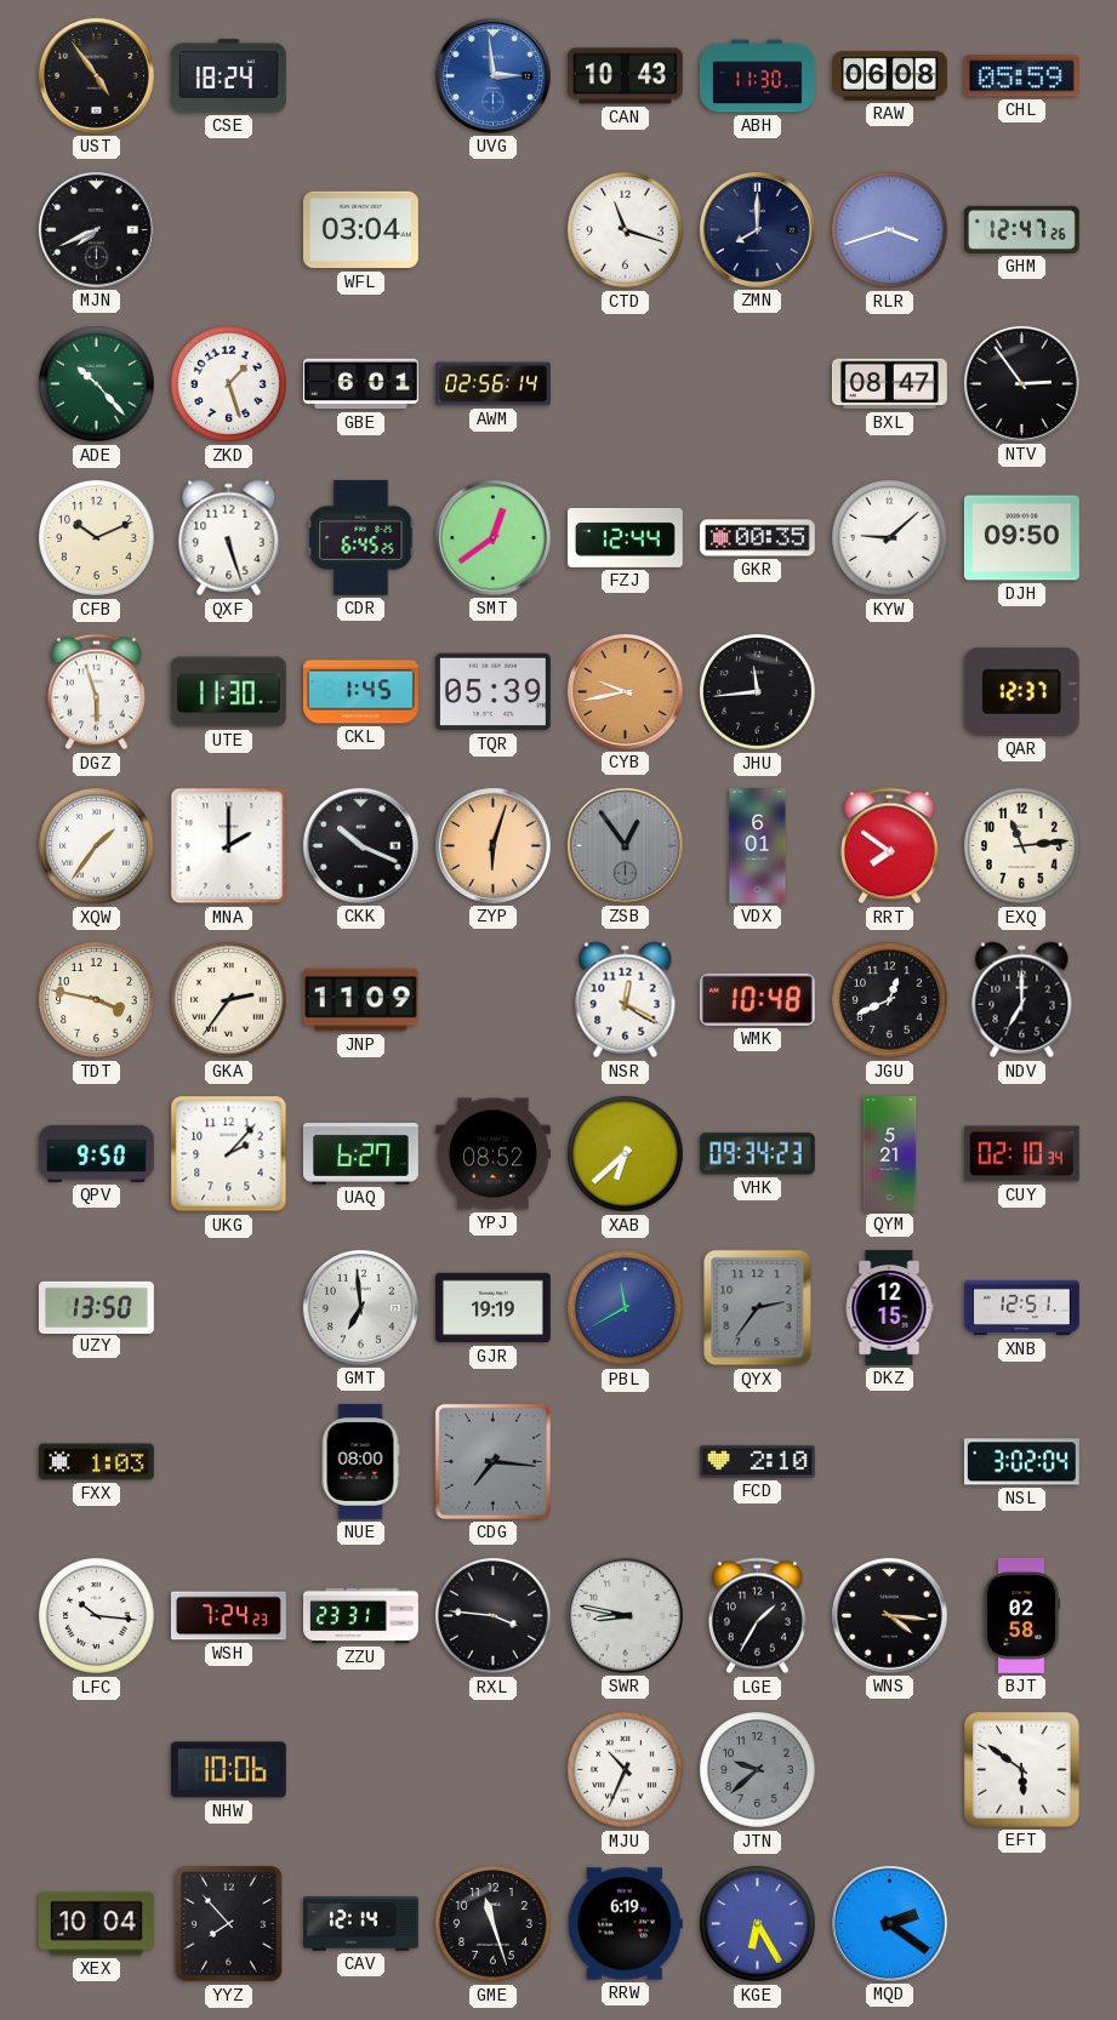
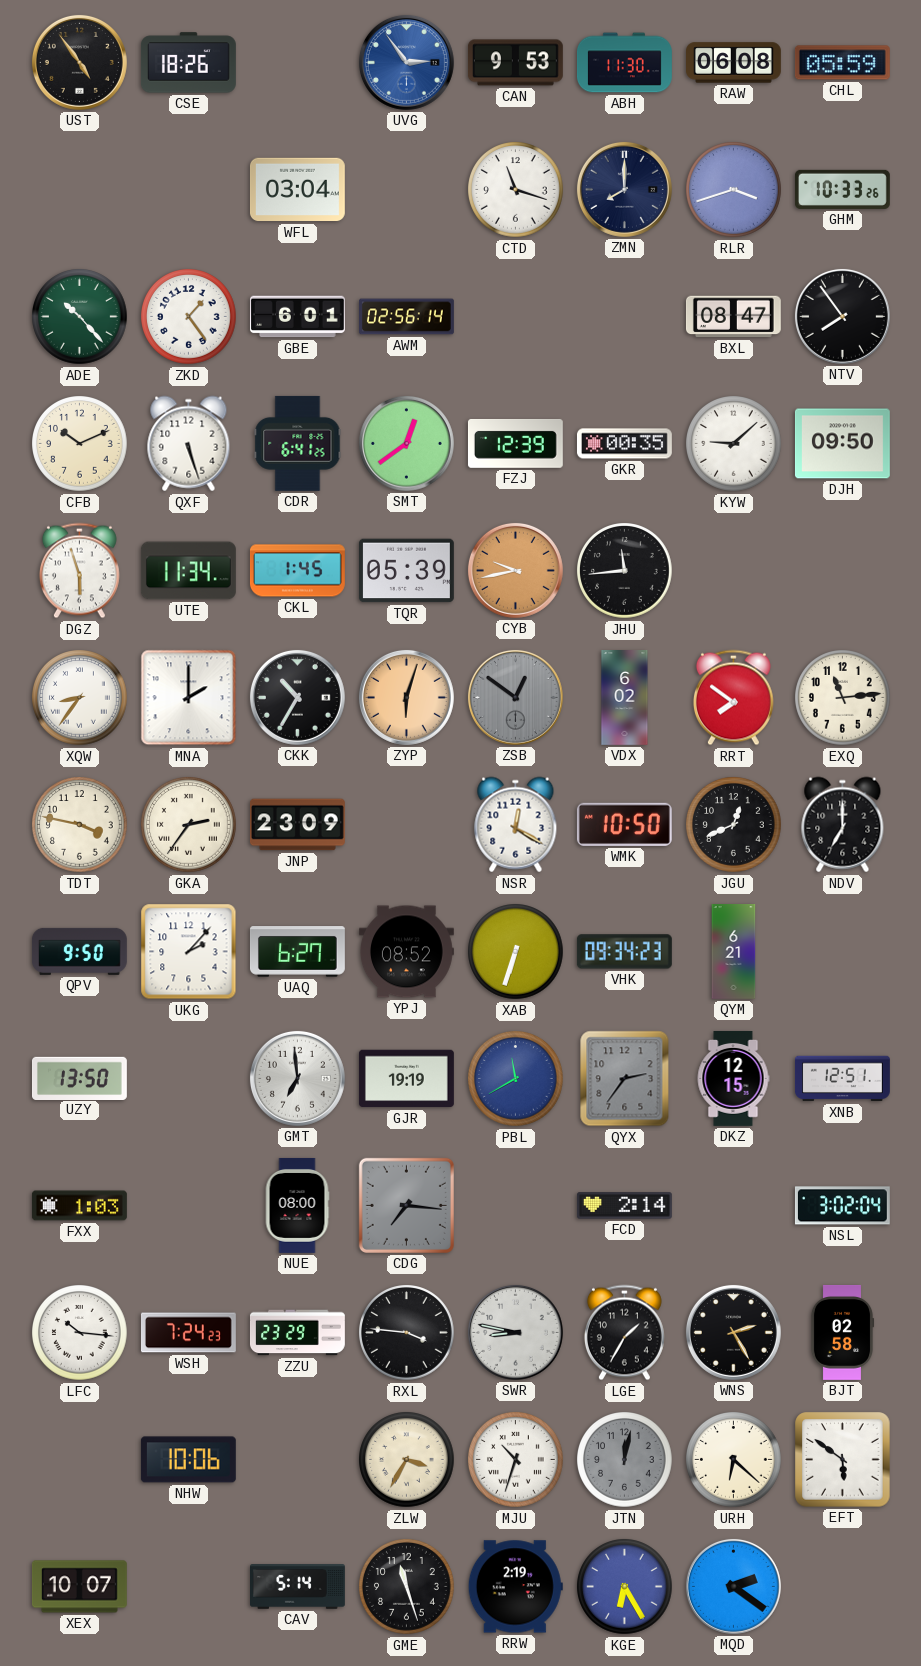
CSE: 18:24 -> 18:26
UVG: 2:59 -> 2:54
CAN: 10:43 -> 9:53
MJN: 7:41 -> none
GHM: 12:47 -> 10:33
ZKD: 1:27 -> 1:24
NTV: 2:54 -> 7:54
CDR: 6:45 -> 6:41
FZJ: 12:44 -> 12:39
UTE: 11:30 -> 11:34
QAR: 12:37 -> none
XQW: 1:36 -> 8:36
CKK: 10:19 -> 10:35
ZSB: 12:54 -> 12:51
VDX: 6:01 -> 6:02
JNP: 11:09 -> 23:09
WMK: 10:48 -> 10:50
XAB: 6:38 -> 6:33
QYM: 5:21 -> 6:21
CUY: 02:10 -> none
FCD: 2:10 -> 2:14
ZZU: 23:31 -> 23:29
WNS: 4:16 -> 2:25
ZLW: none -> 3:35
MJU: 10:34 -> 10:33
JTN: 9:38 -> 12:02
URH: none -> 6:22
XEX: 10:04 -> 10:07
YYZ: 7:53 -> none
CAV: 12:14 -> 5:14
RRW: 6:19 -> 2:19
